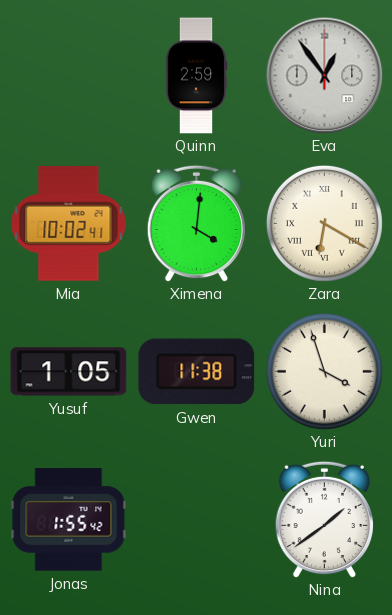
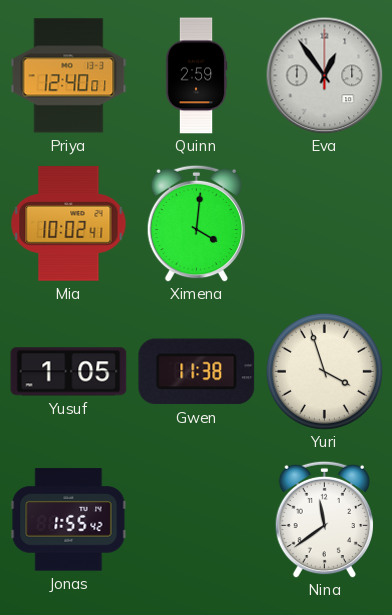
Priya: none -> 12:40
Zara: 6:20 -> none
Nina: 1:39 -> 11:39
